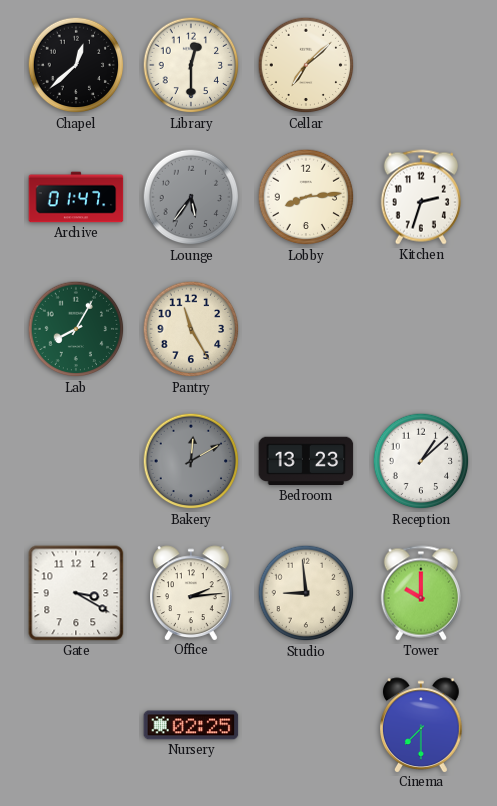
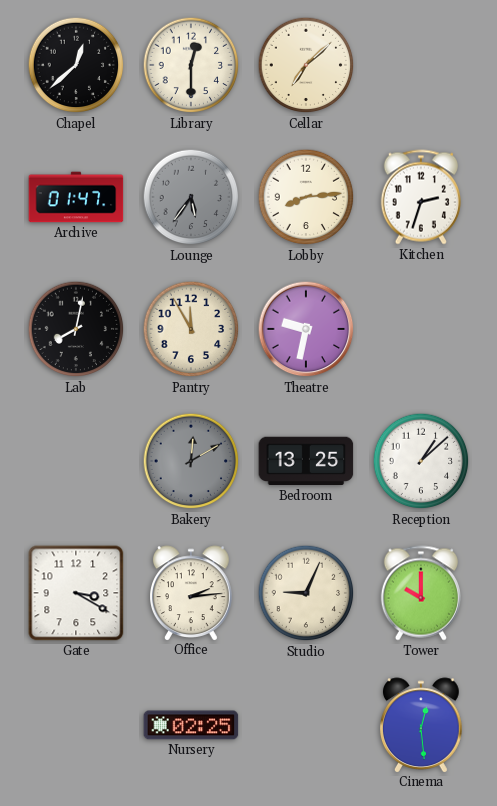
Lab: 8:05 -> 8:02
Lab dial: green -> black
Pantry: 11:25 -> 11:55
Theatre: none -> 9:32
Bedroom: 13:23 -> 13:25
Studio: 8:59 -> 9:04
Cinema: 7:30 -> 12:29
